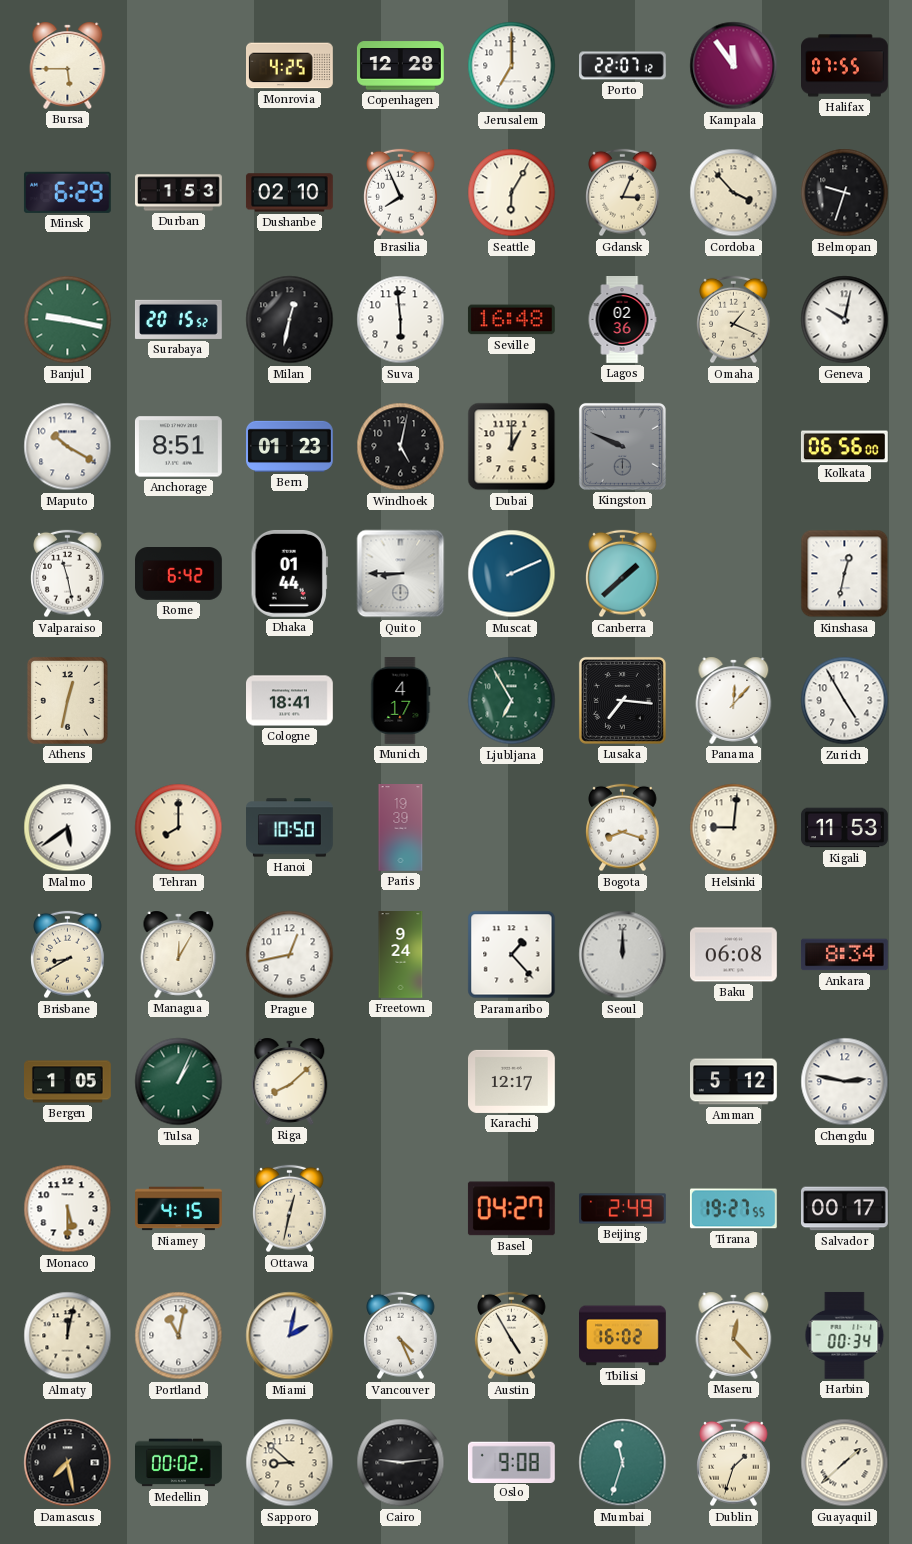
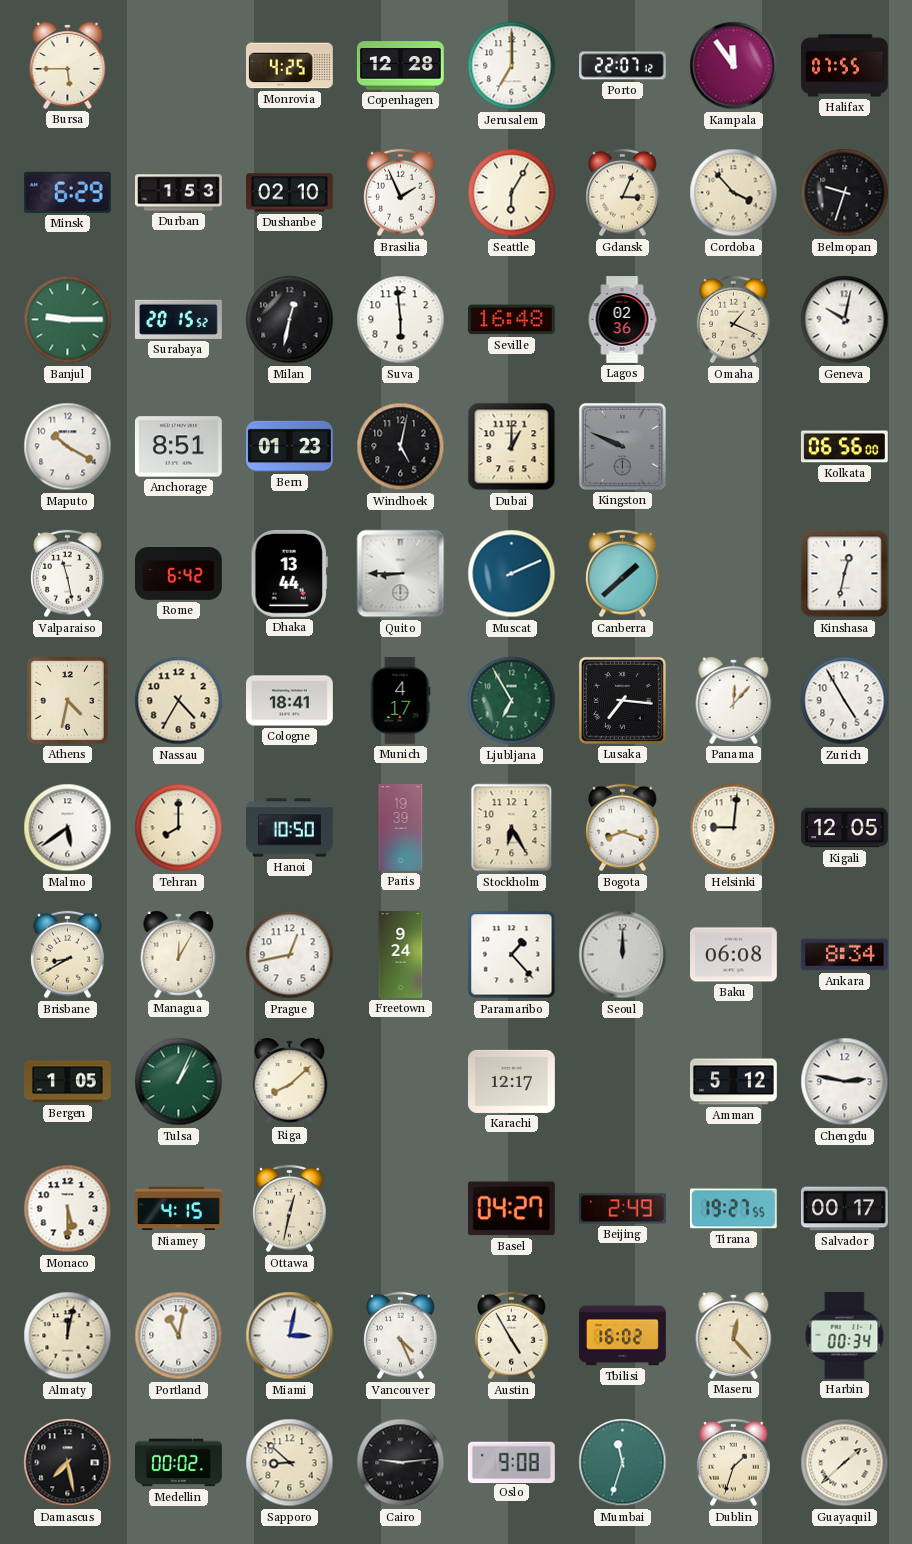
Brasilia: 7:56 -> 1:56
Banjul: 9:17 -> 9:15
Dhaka: 01:44 -> 13:44
Athens: 12:32 -> 4:32
Nassau: none -> 4:35
Stockholm: none -> 6:25
Kigali: 11:53 -> 12:05
Miami: 2:02 -> 3:02
